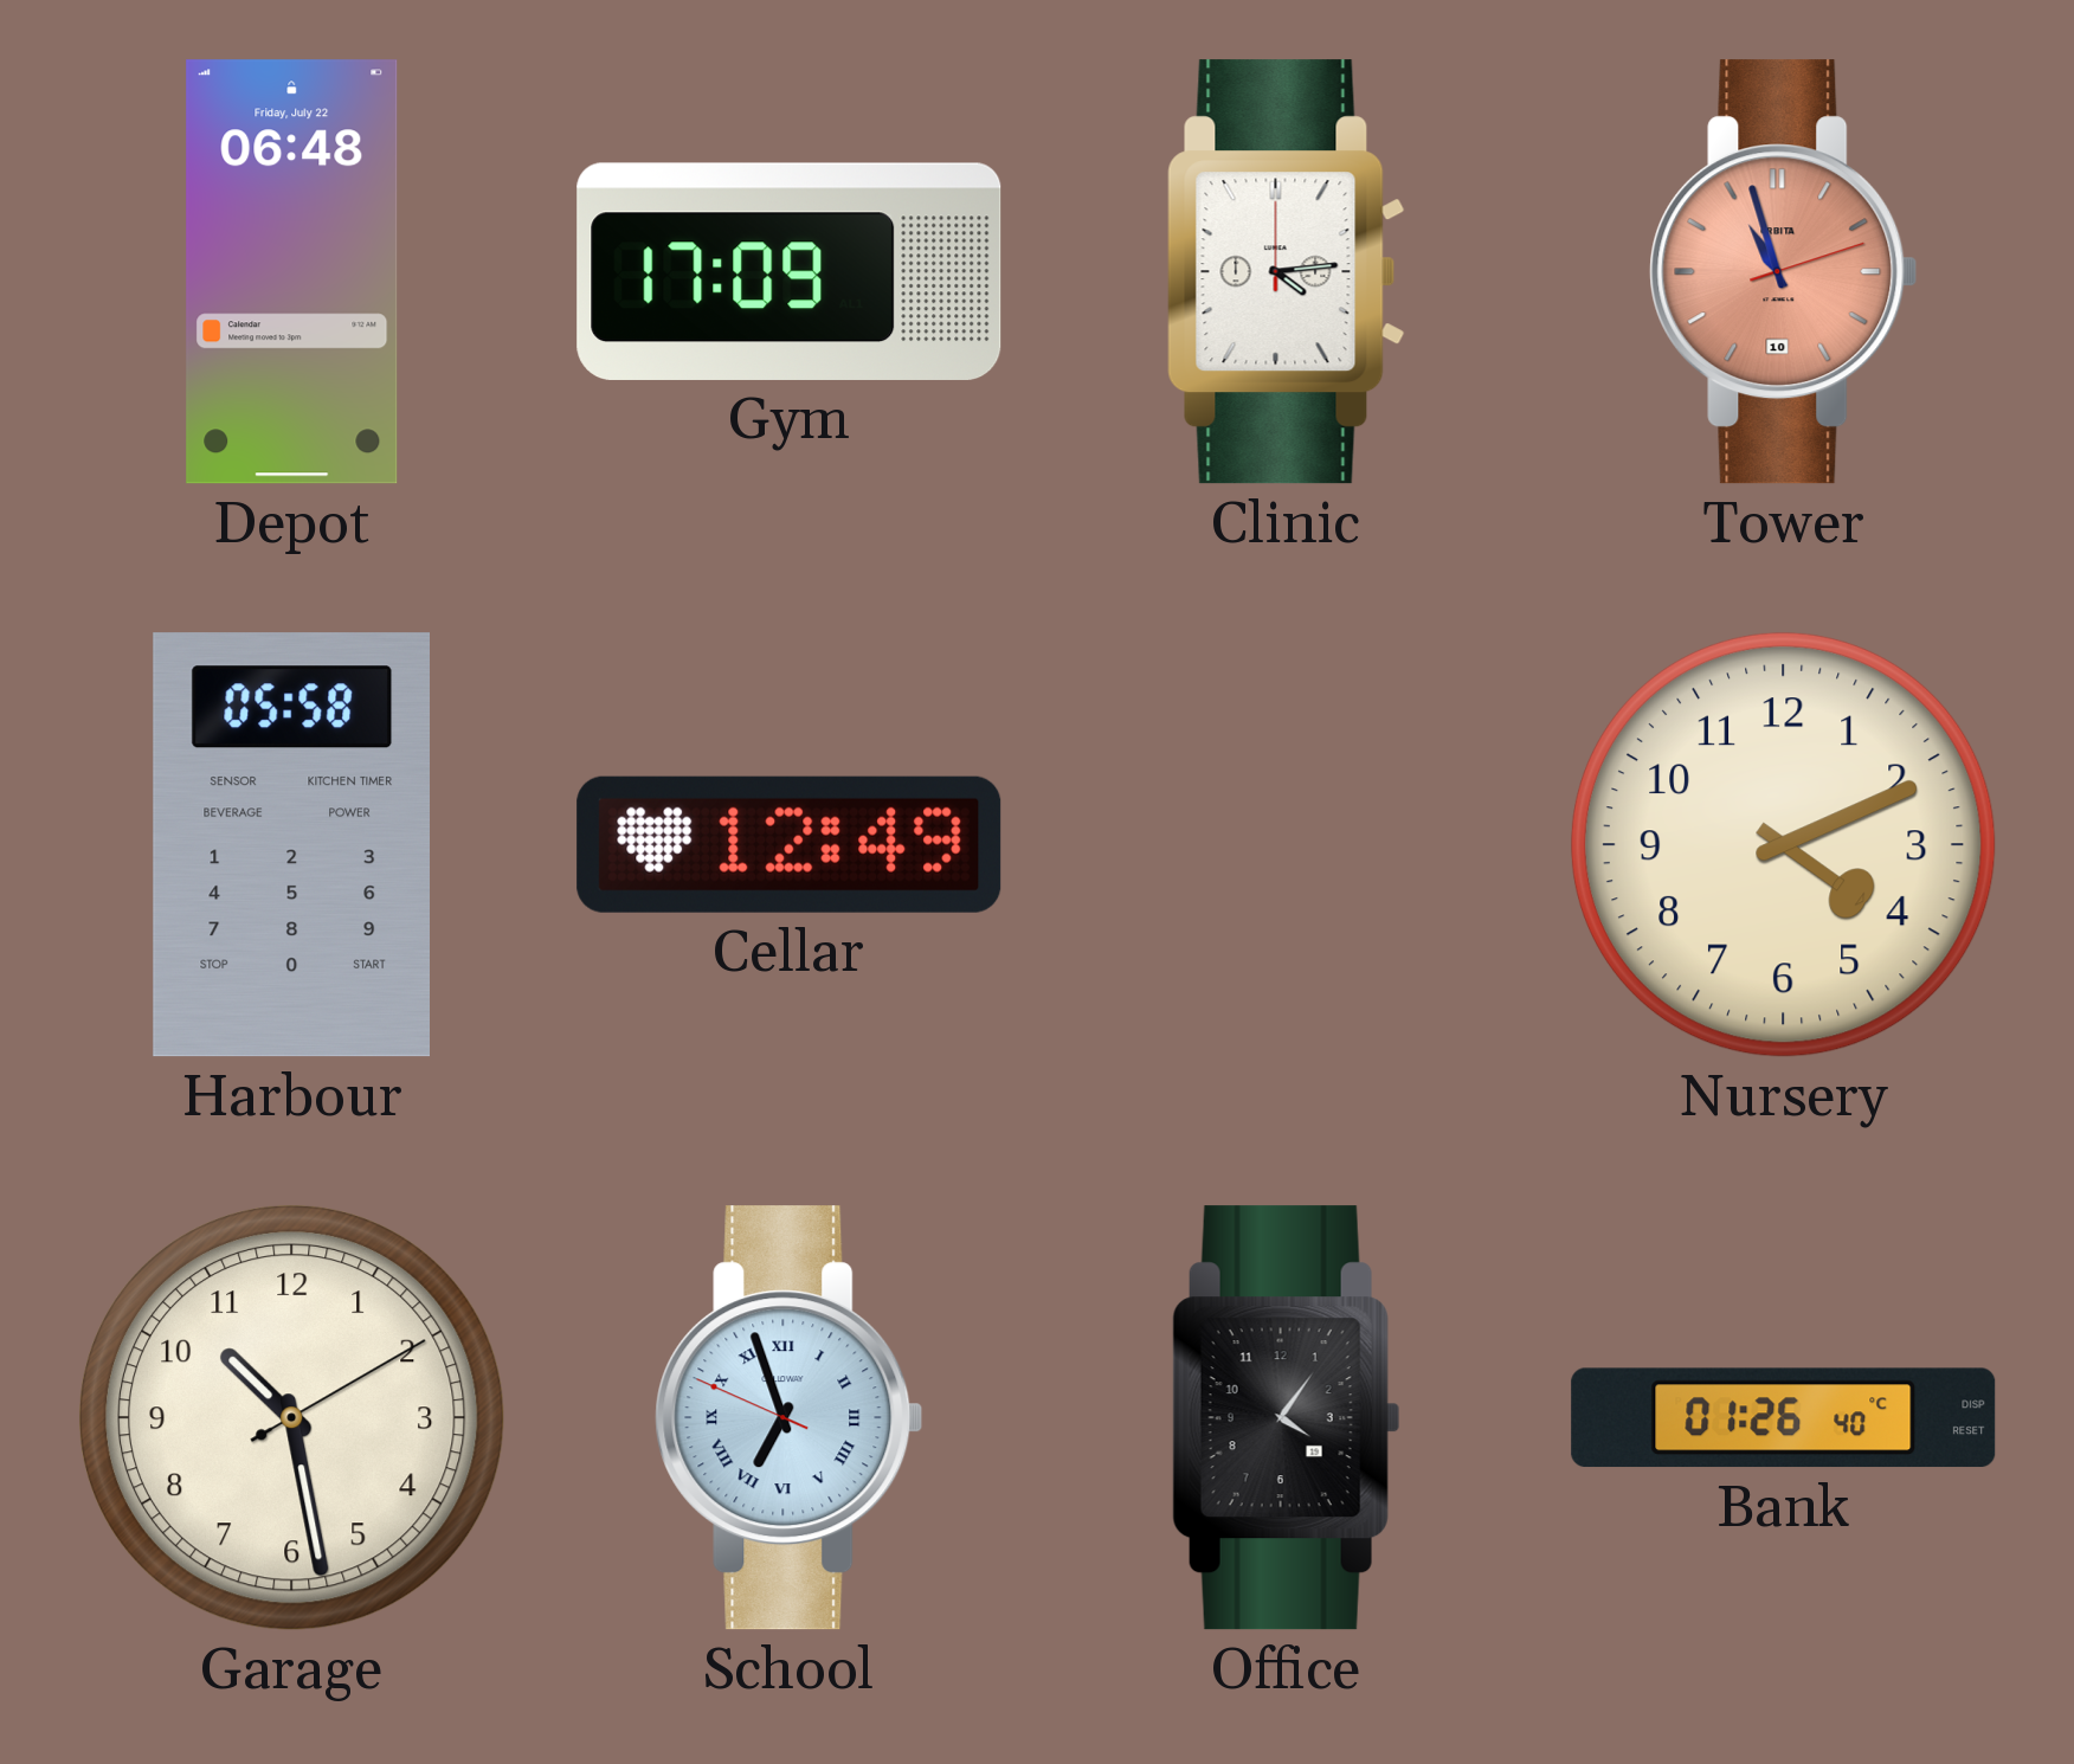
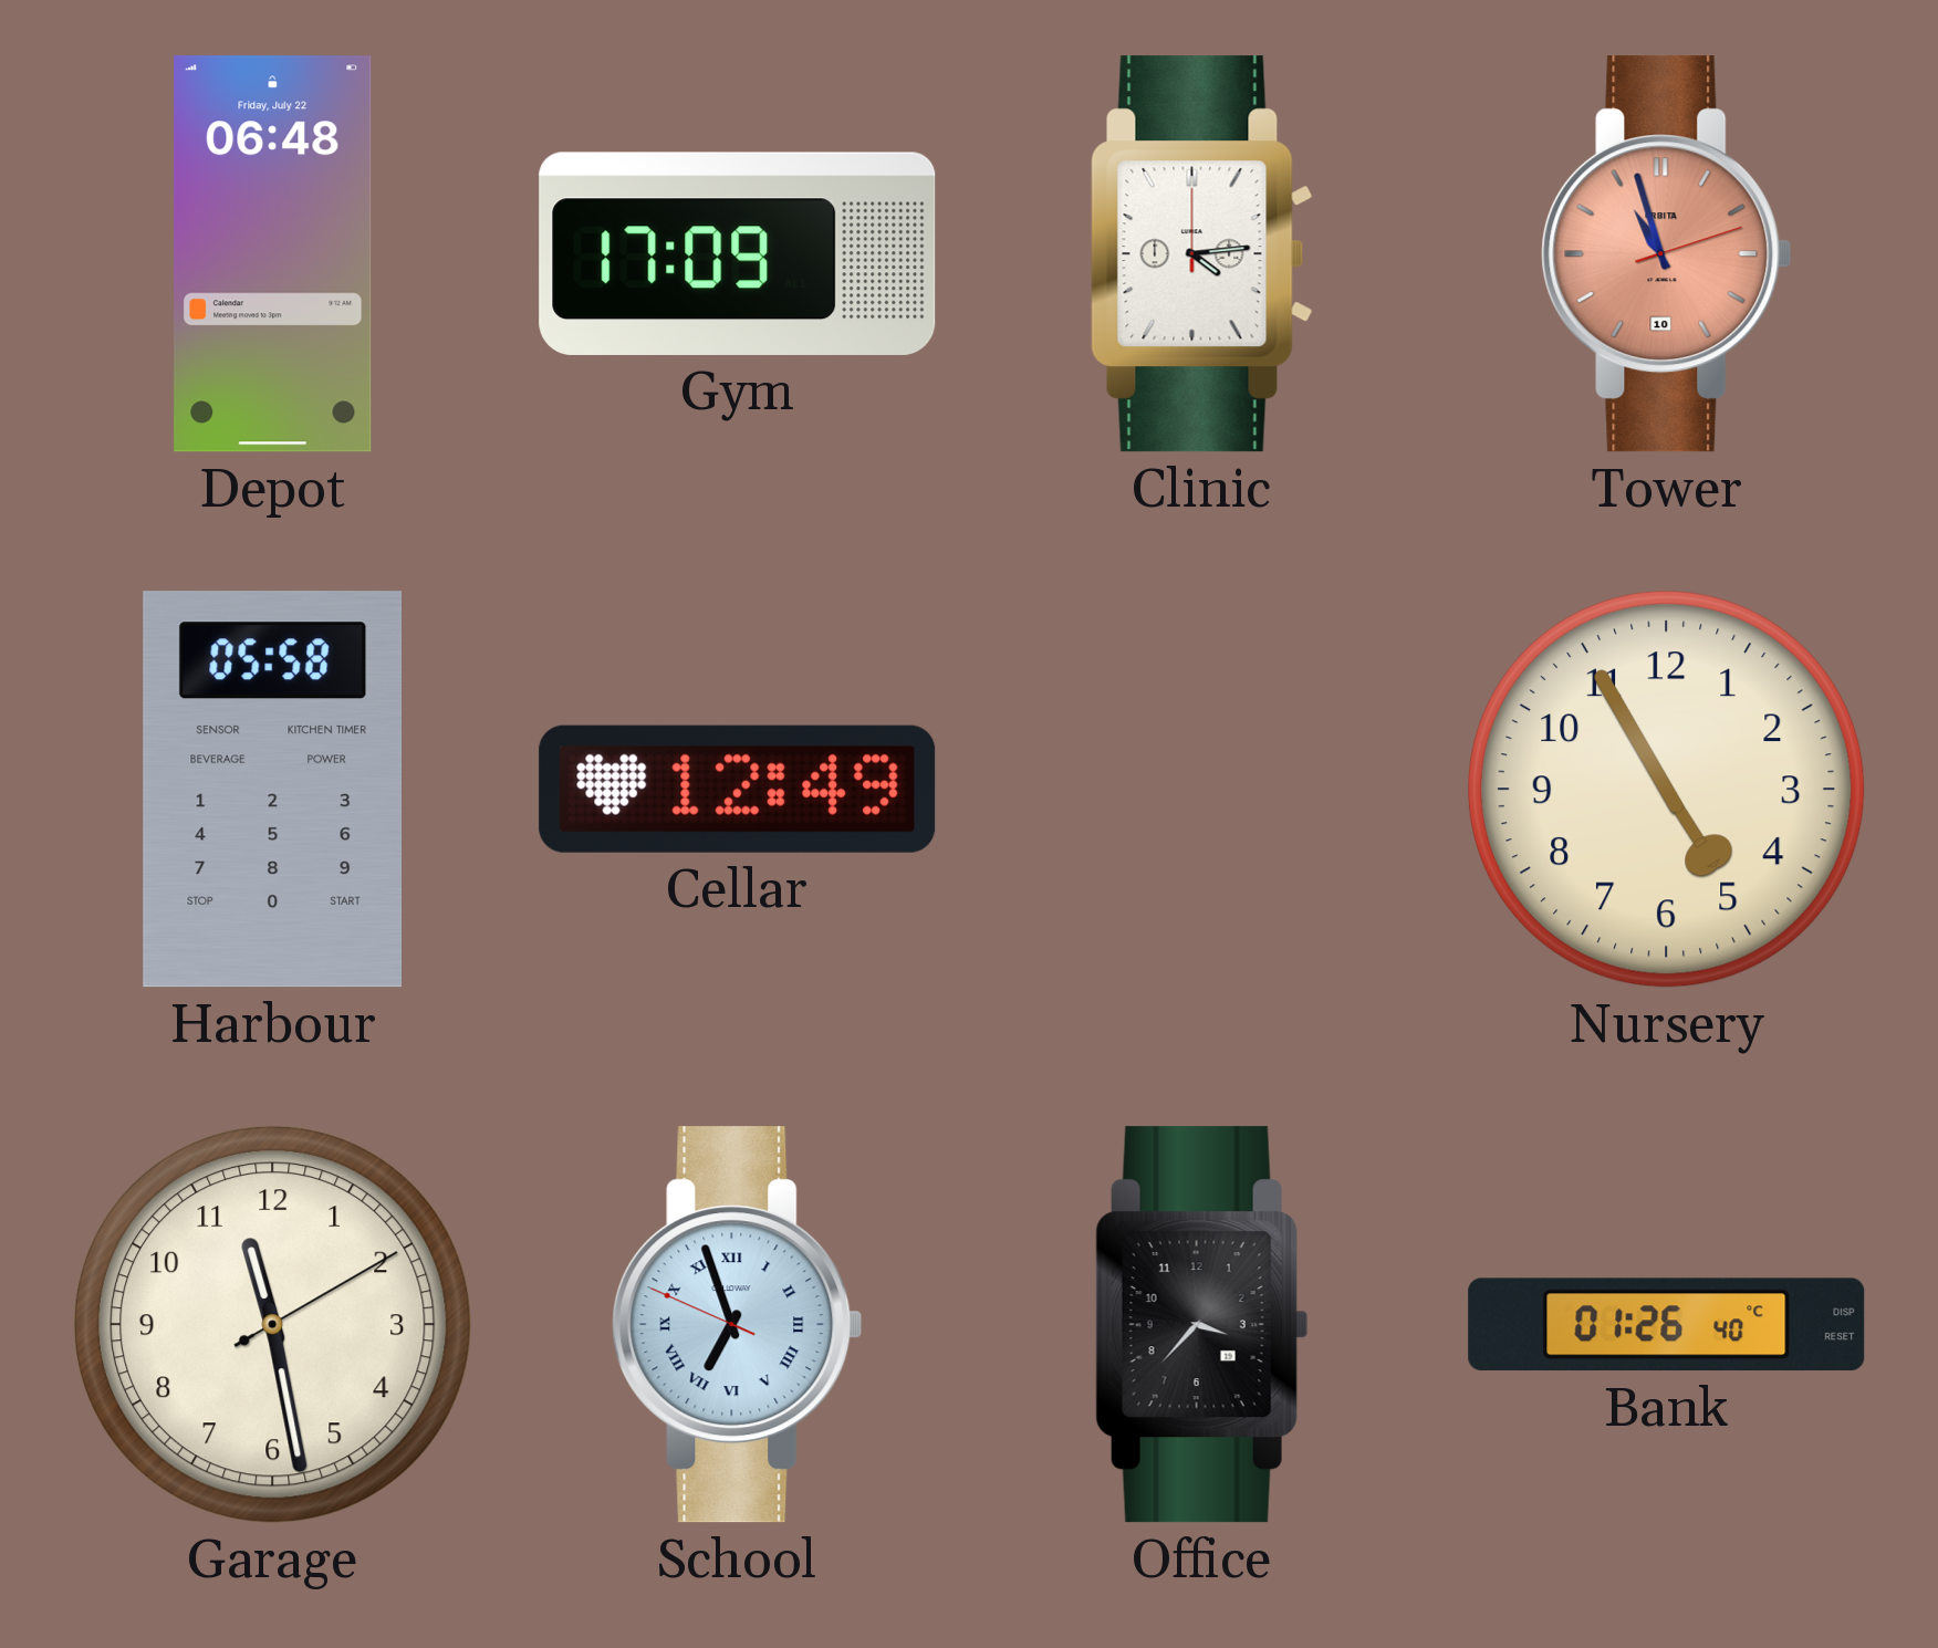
Nursery: 4:11 -> 4:55
Garage: 10:28 -> 11:28
Office: 4:06 -> 3:37
